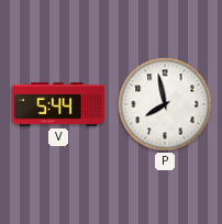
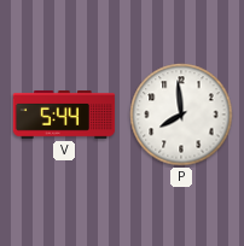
P: 7:58 -> 7:59
